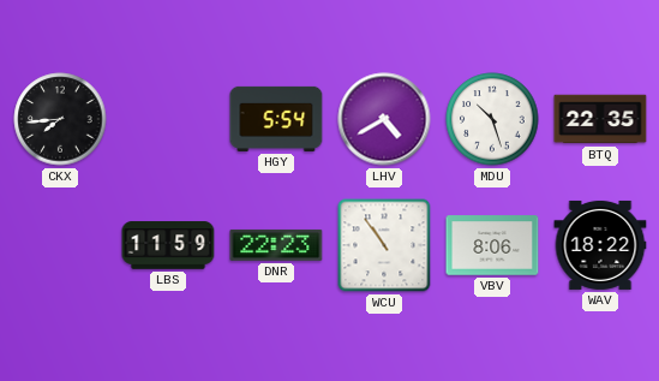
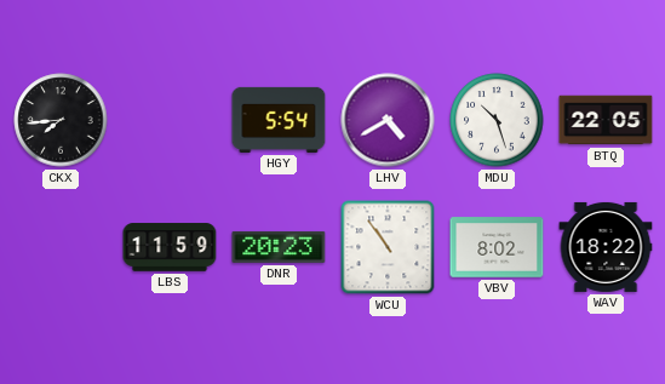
BTQ: 22:35 -> 22:05
DNR: 22:23 -> 20:23
VBV: 8:06 -> 8:02
